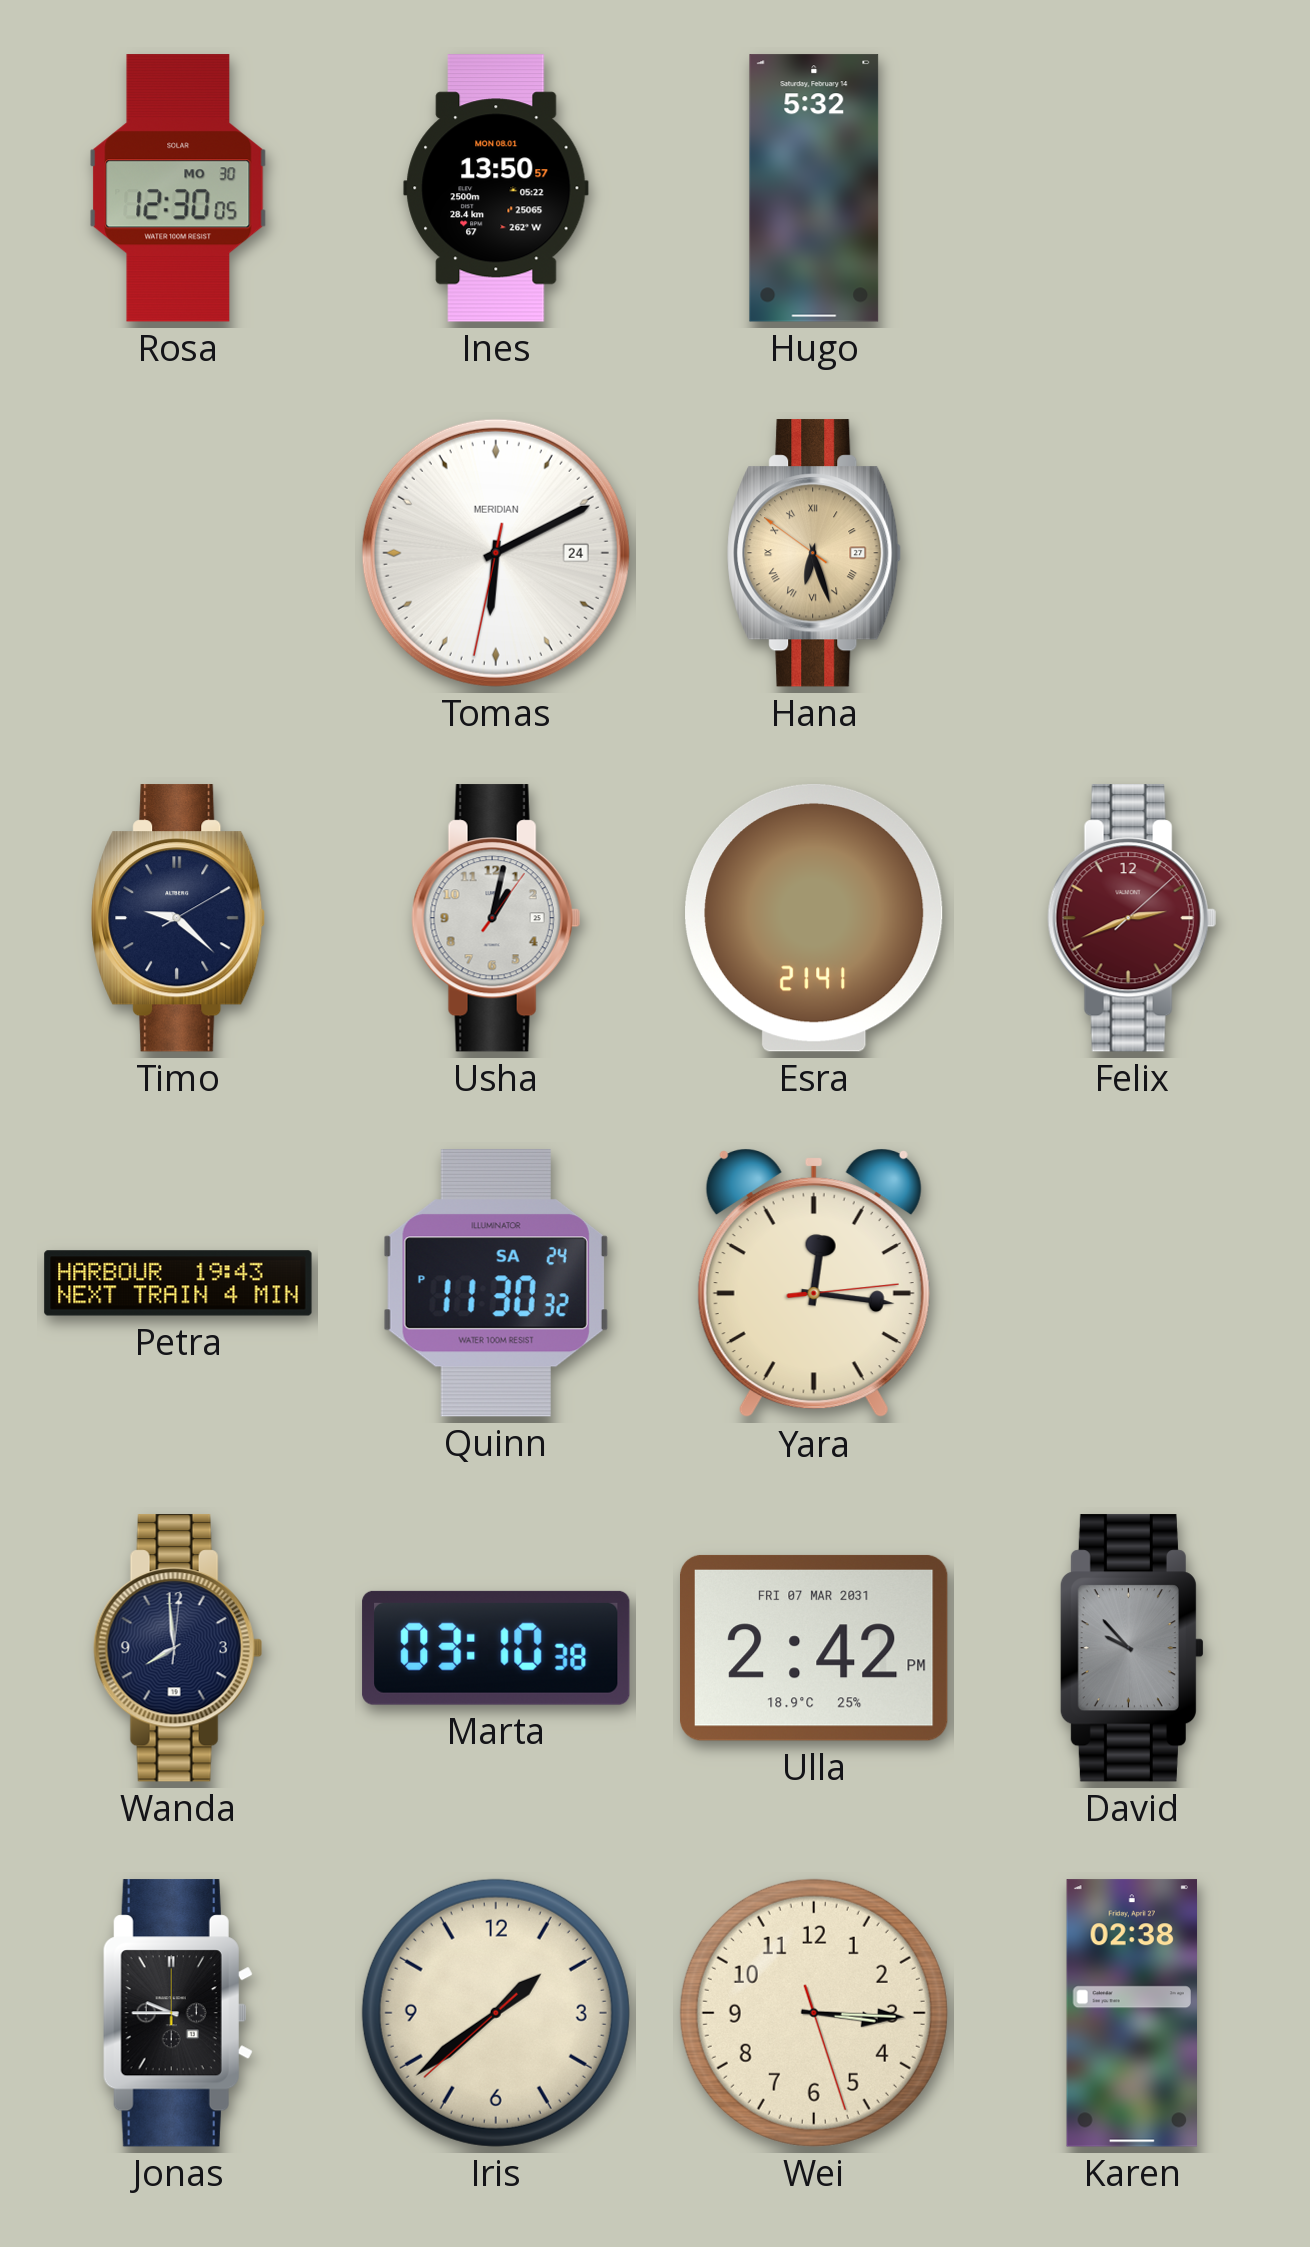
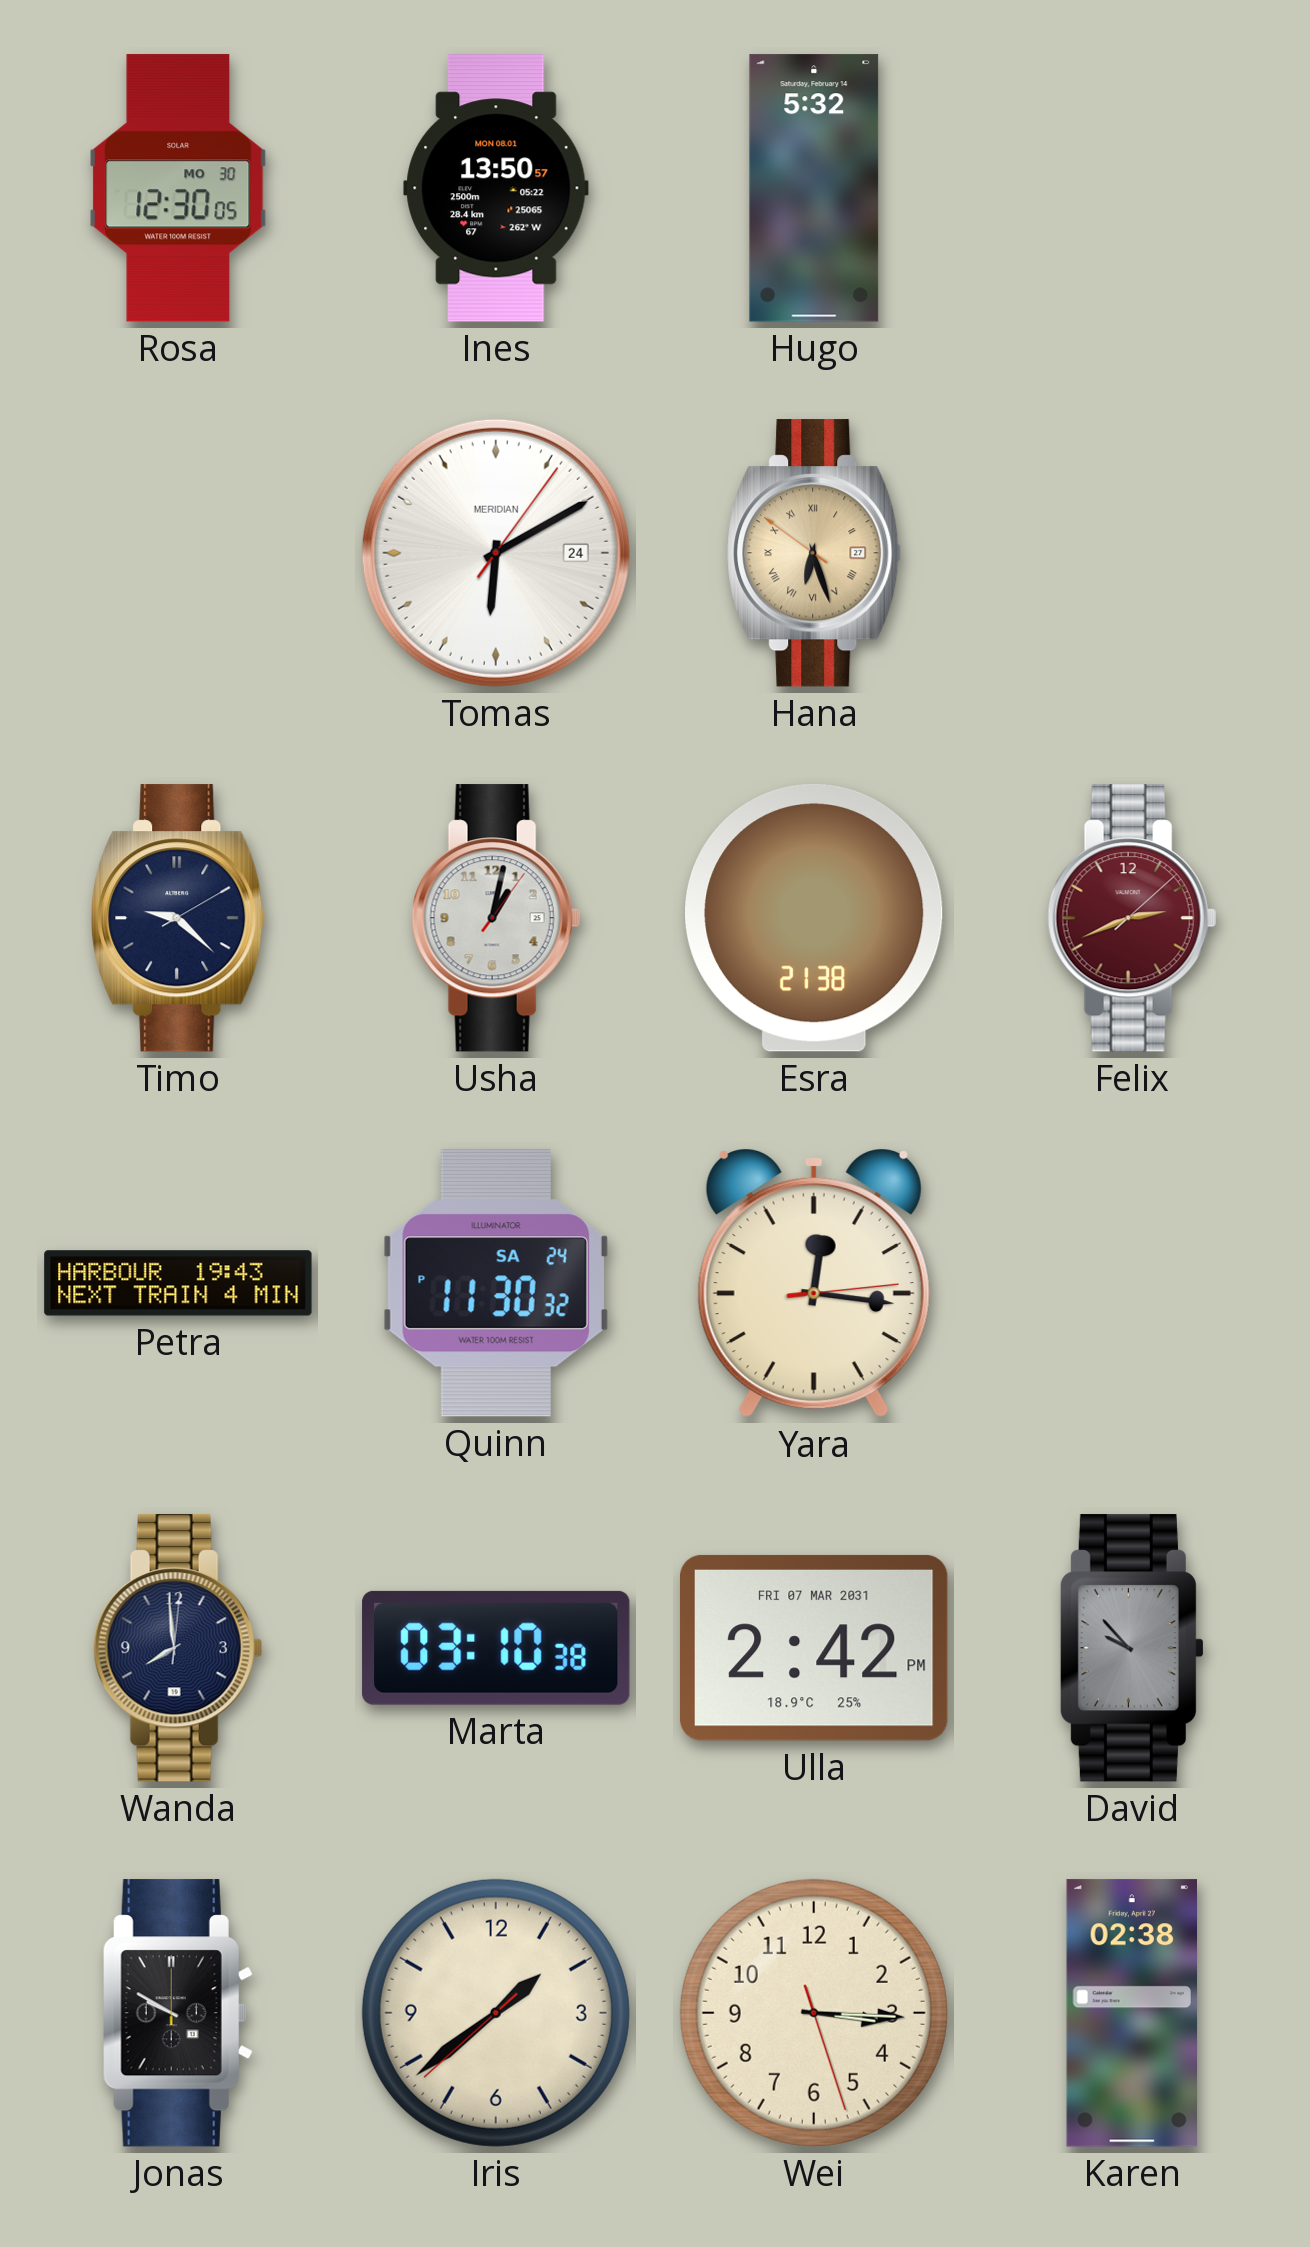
Tomas: 6:10:32 -> 6:10:06
Esra: 21:41 -> 21:38
Jonas: 9:45 -> 9:50
